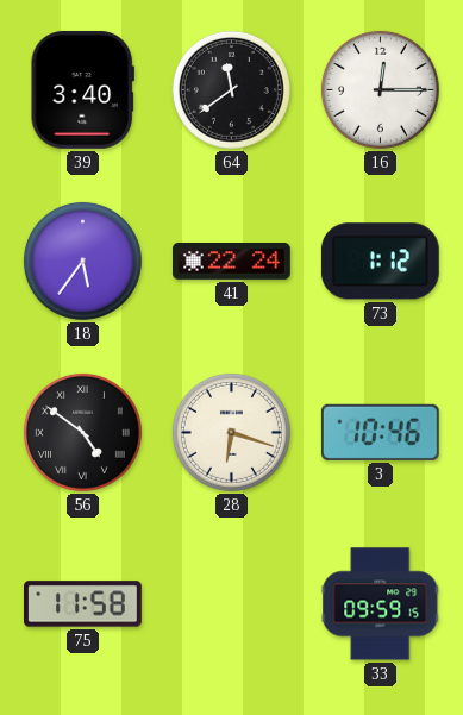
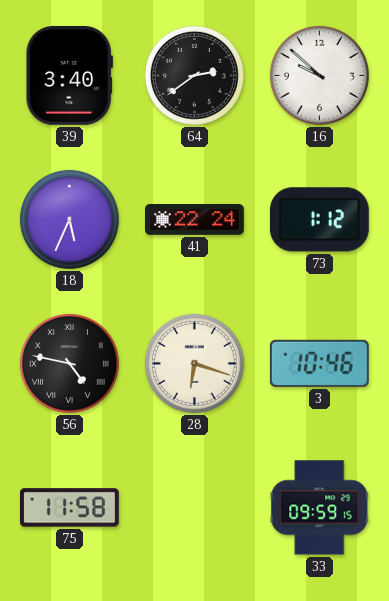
64: 11:39 -> 2:39
16: 12:15 -> 9:52
18: 5:36 -> 5:34
56: 4:51 -> 4:47
